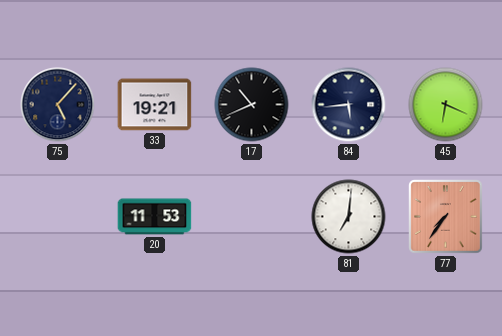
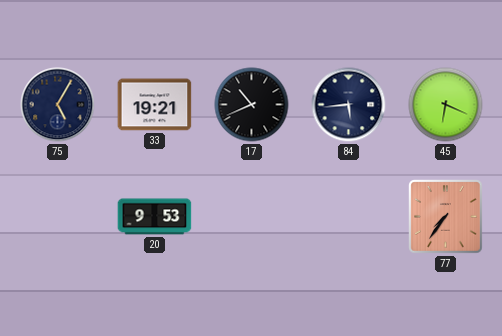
75: 5:07 -> 5:05
20: 11:53 -> 9:53
81: 7:01 -> none
